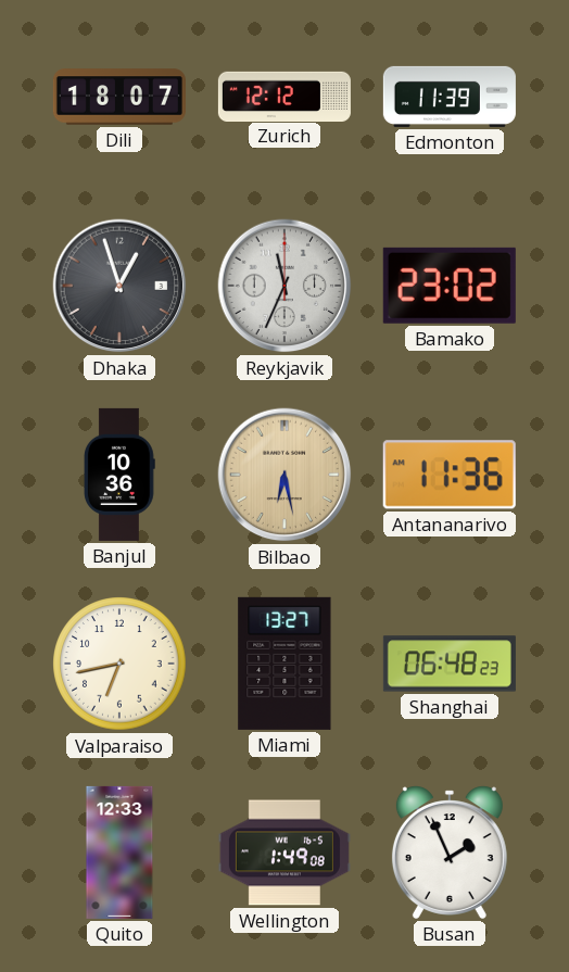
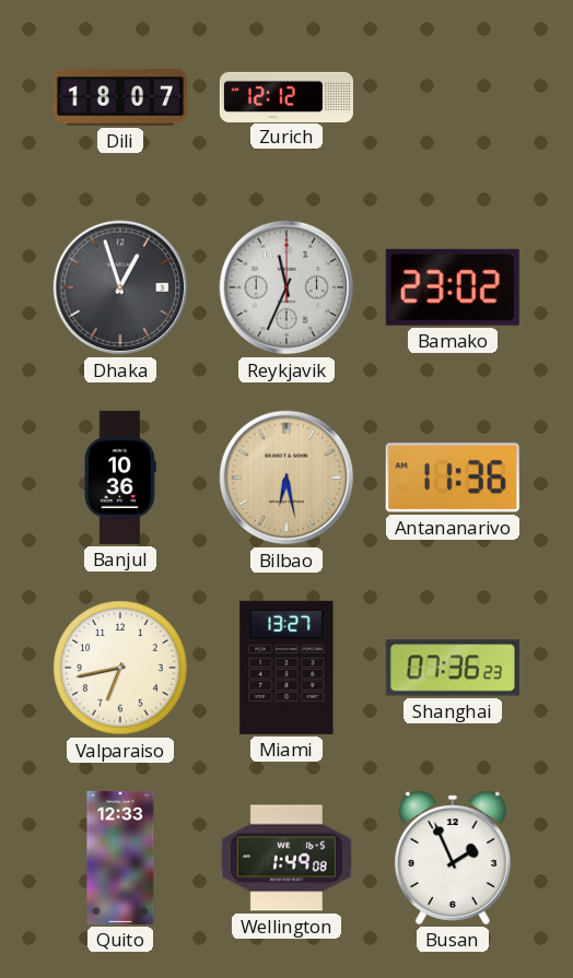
Edmonton: 11:39 -> none
Shanghai: 06:48 -> 07:36
